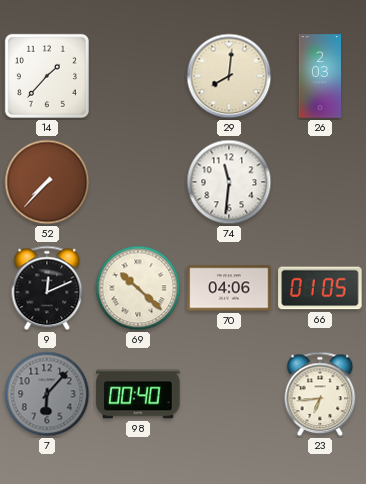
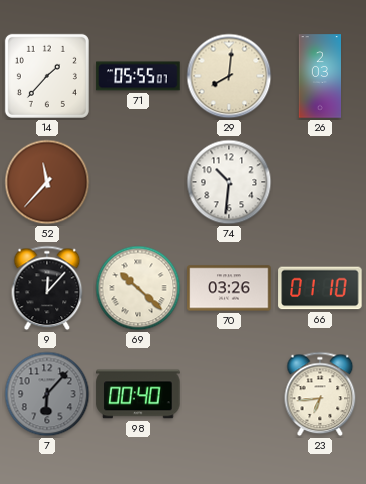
71: none -> 05:55
52: 7:37 -> 11:37
74: 11:31 -> 10:31
9: 12:11 -> 12:07
70: 04:06 -> 03:26
66: 01:05 -> 01:10
